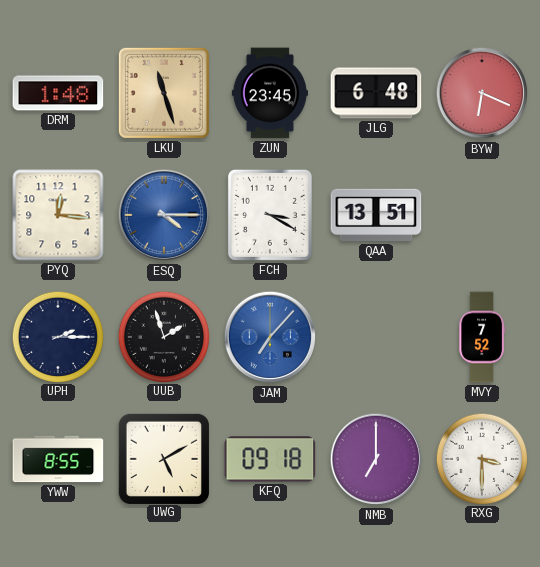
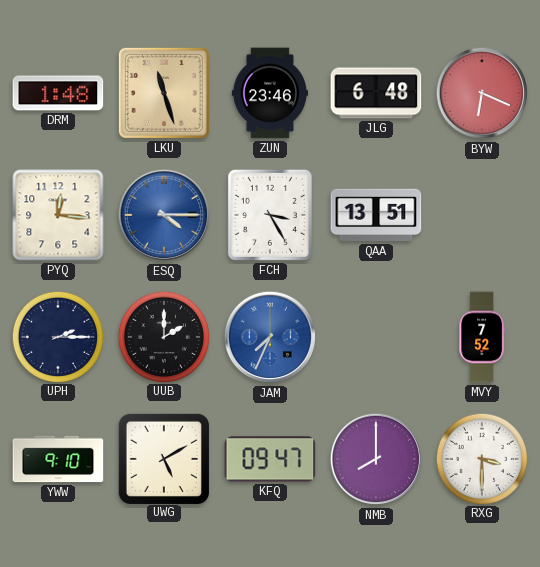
ZUN: 23:45 -> 23:46
FCH: 3:20 -> 3:25
UUB: 1:57 -> 2:00
JAM: 7:07 -> 7:34
YWW: 8:55 -> 9:10
KFQ: 09:18 -> 09:47
NMB: 7:00 -> 8:00
